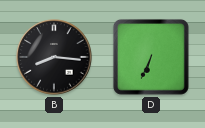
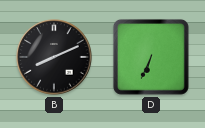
B: 8:16 -> 8:11
